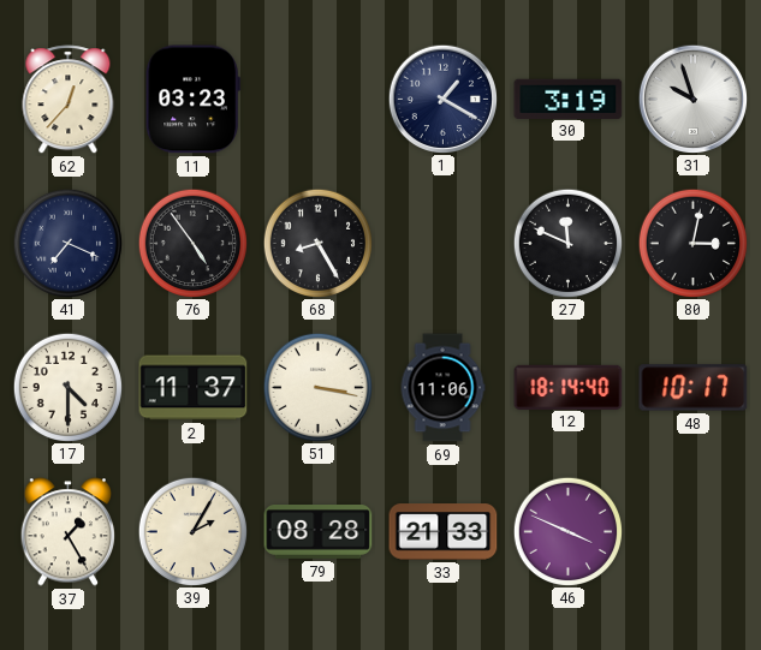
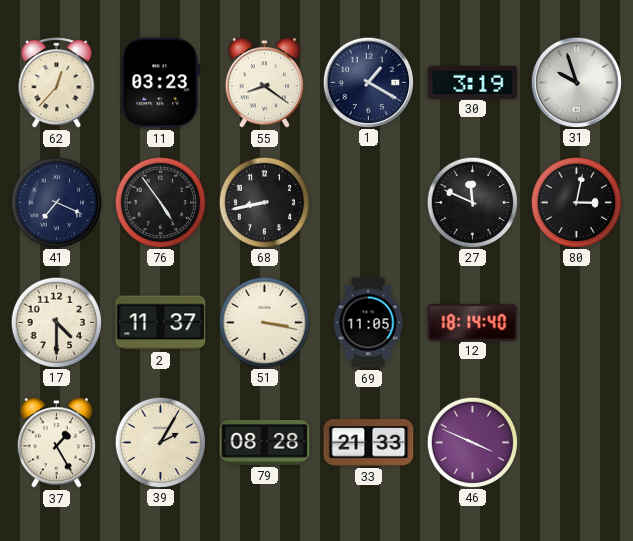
55: none -> 8:21
68: 8:25 -> 8:43
69: 11:06 -> 11:05
48: 10:17 -> none
